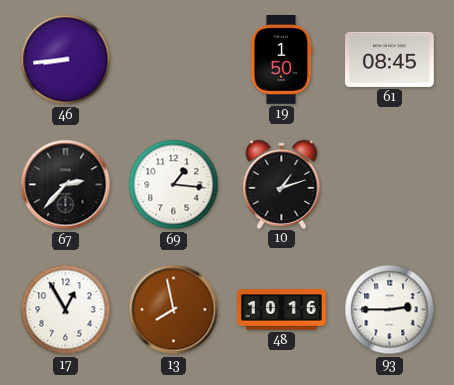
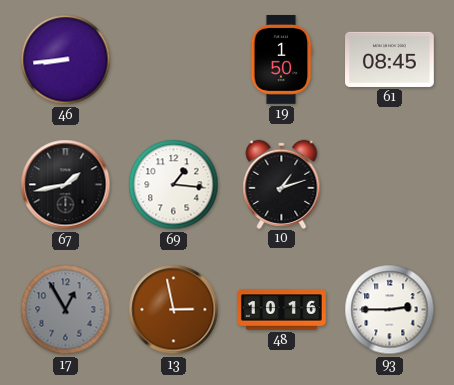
67: 2:37 -> 1:43
17 dial: white -> grey
13: 7:58 -> 2:58
